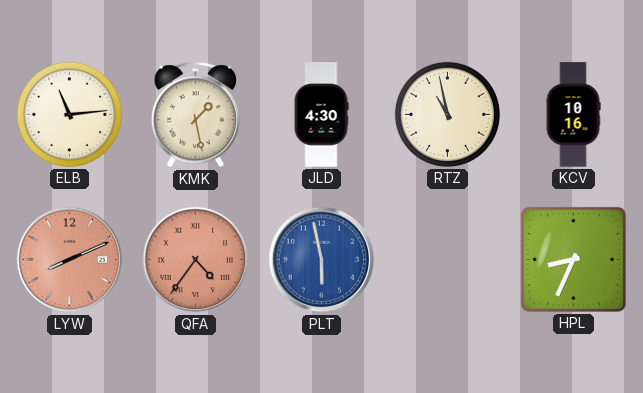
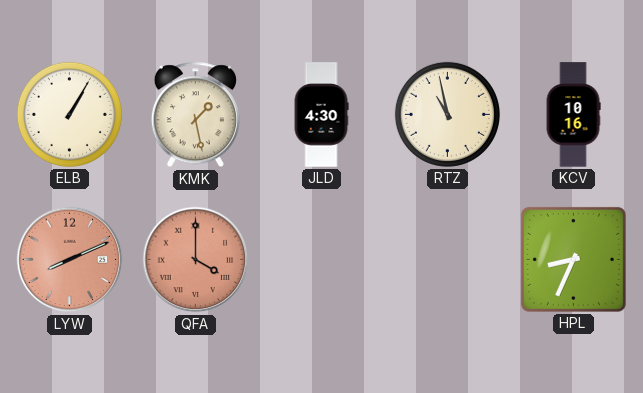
ELB: 11:14 -> 1:05
QFA: 4:36 -> 4:00
PLT: 5:58 -> none
